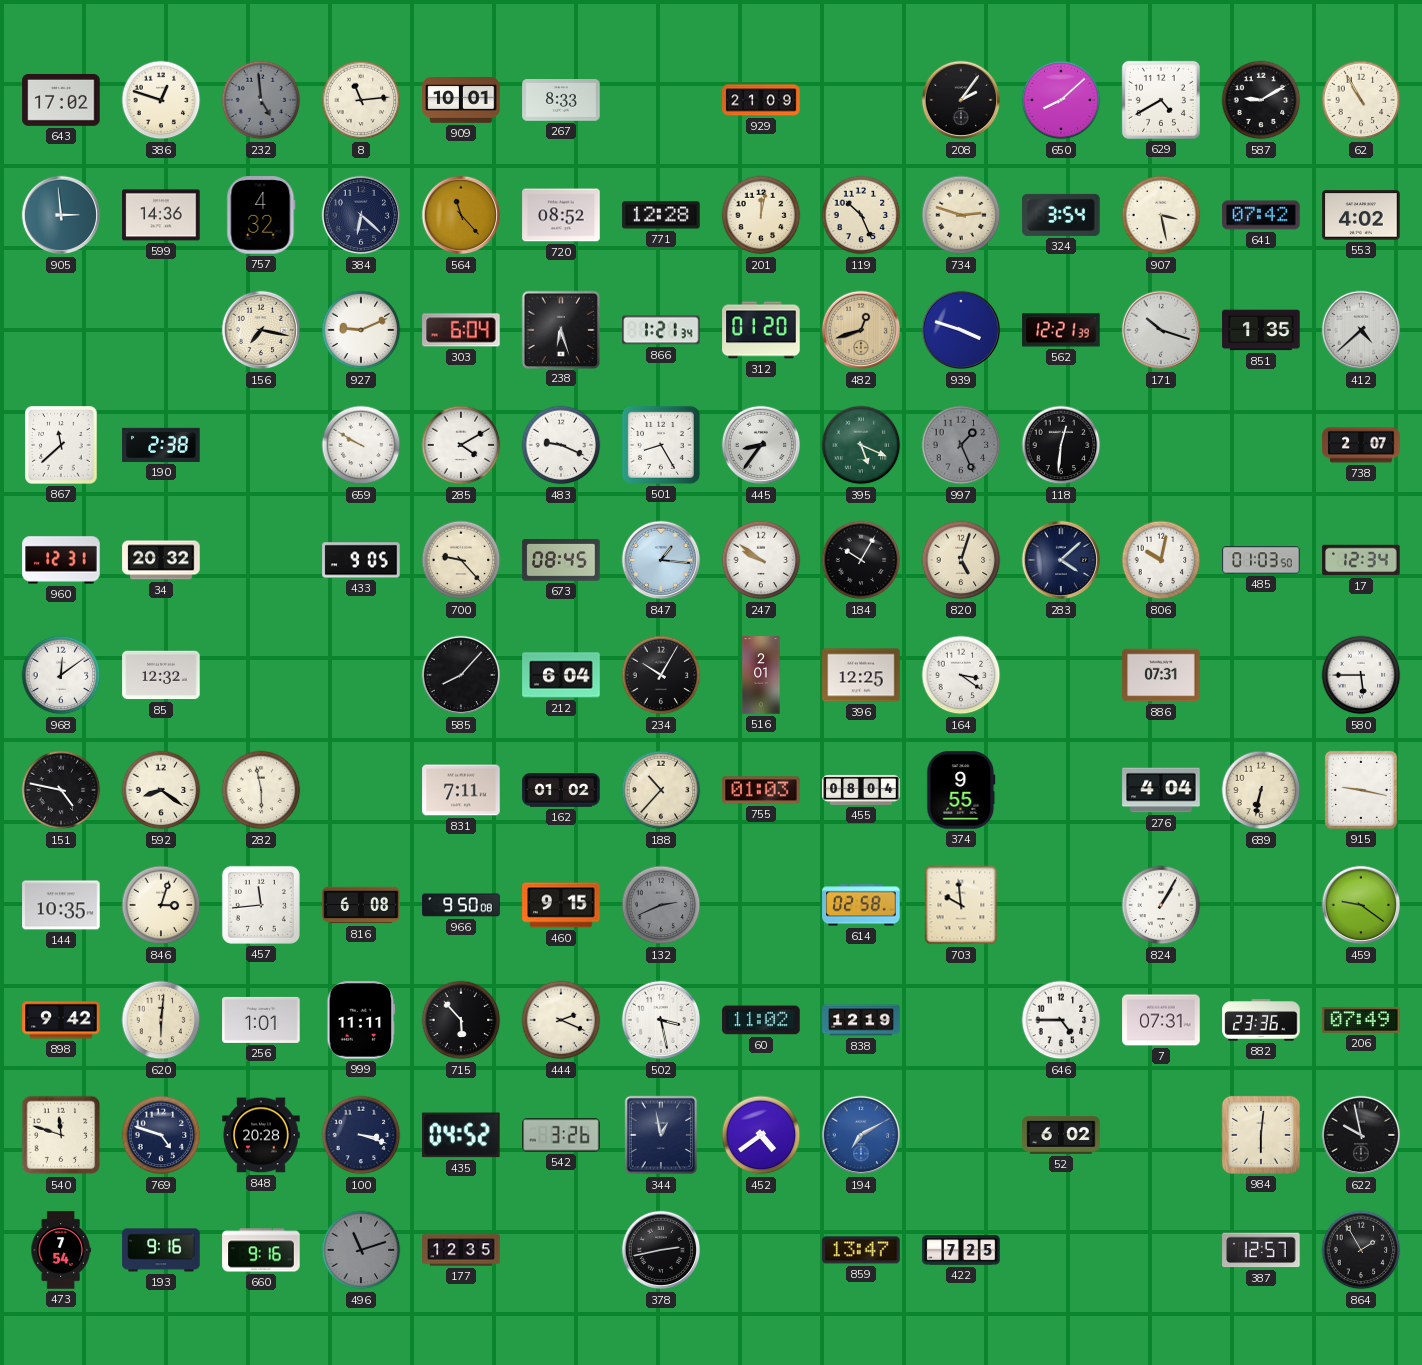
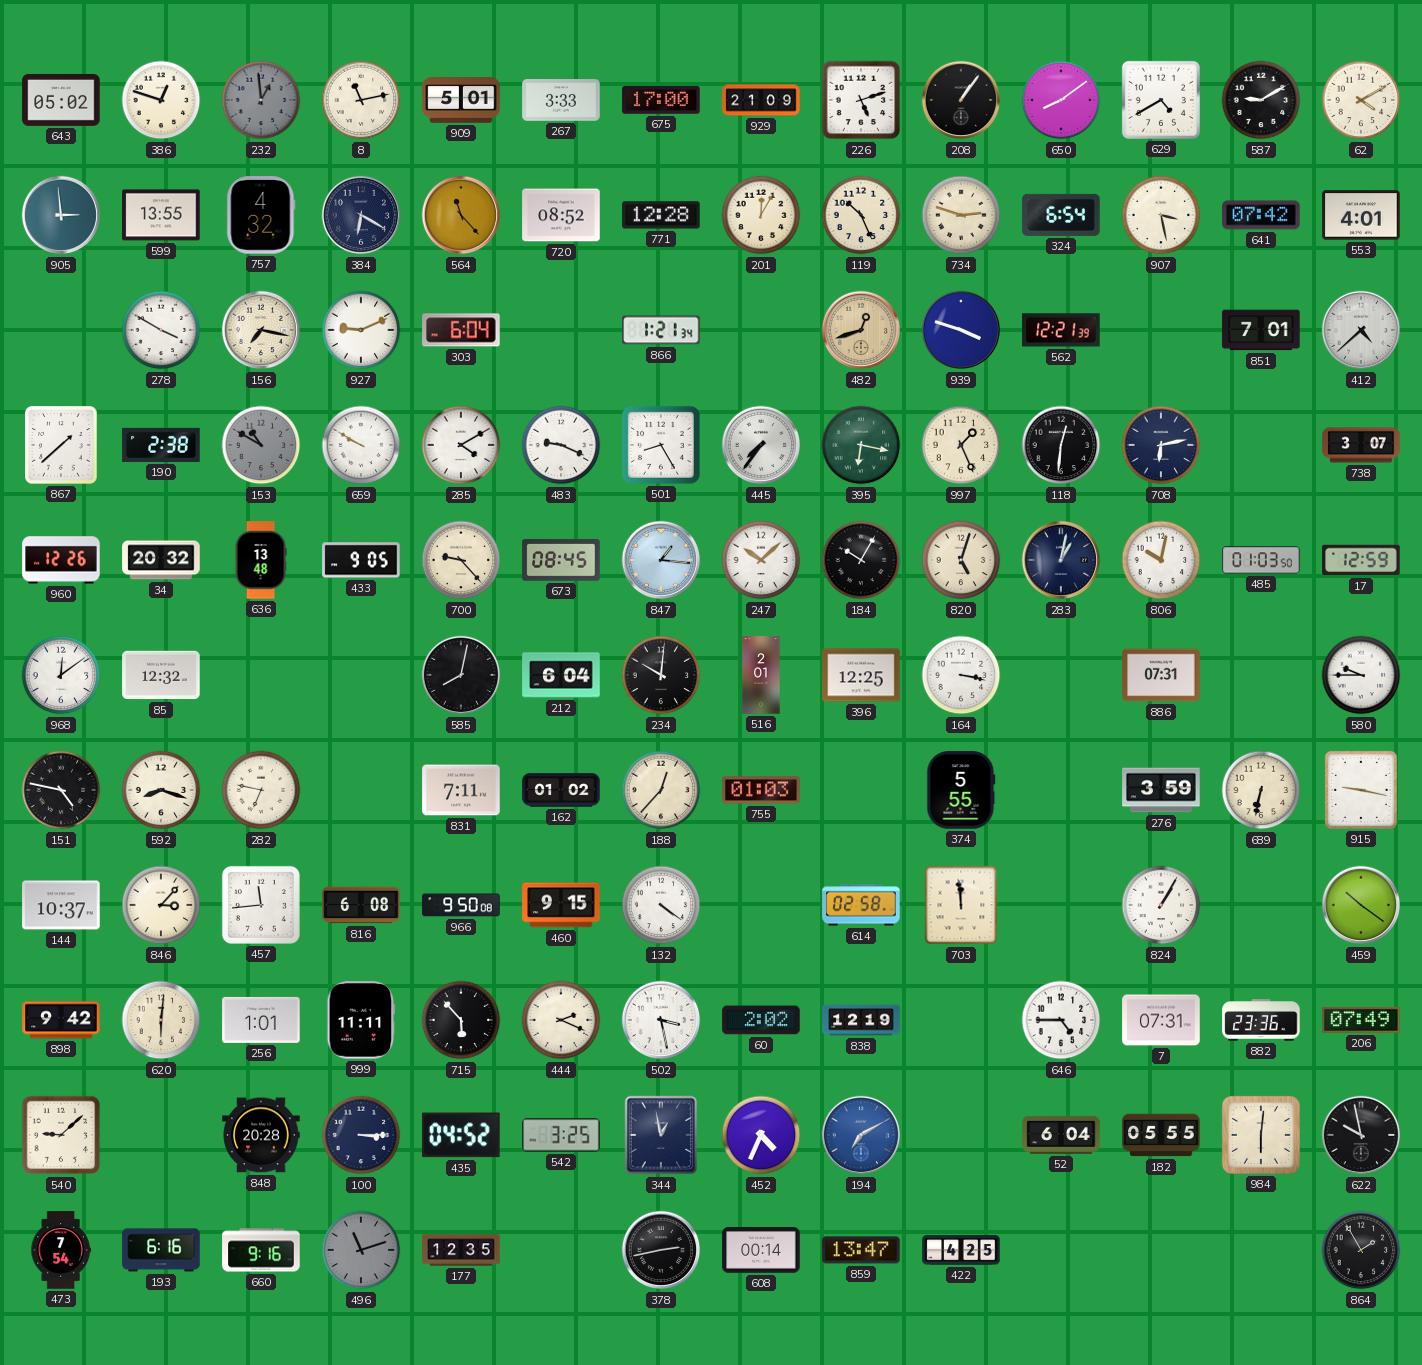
643: 17:02 -> 05:02
232: 4:59 -> 12:59
8: 11:14 -> 11:13
909: 10:01 -> 5:01
267: 8:33 -> 3:33
675: none -> 17:00
226: none -> 5:12
208: 2:06 -> 1:06
650: 8:08 -> 8:09
62: 10:55 -> 4:10
599: 14:36 -> 13:55
384: 6:22 -> 6:20
201: 12:02 -> 12:05
324: 3:54 -> 6:54
553: 4:02 -> 4:01
278: none -> 3:50
238: 6:27 -> none
312: 01:20 -> none
171: 10:18 -> none
851: 1:35 -> 7:01
867: 11:38 -> 1:38
153: none -> 10:50
445: 8:36 -> 7:36
395: 5:19 -> 6:17
997 dial: grey -> cream
708: none -> 6:13
738: 2:07 -> 3:07
960: 12:31 -> 12:26
636: none -> 13:48
247: 9:51 -> 10:08
283: 4:08 -> 1:02
17: 12:34 -> 12:59
585: 8:07 -> 8:02
234: 10:05 -> 10:01
164: 3:21 -> 3:17
580: 5:45 -> 9:45
592: 8:21 -> 8:18
282: 5:58 -> 6:47
188: 10:37 -> 12:37
455: 08:04 -> none
374: 9:55 -> 5:55
276: 4:04 -> 3:59
144: 10:35 -> 10:37
846: 3:03 -> 3:07
132: 2:41 -> 4:21
132 dial: grey -> white
703: 9:59 -> 11:59
459: 9:21 -> 10:21
60: 11:02 -> 2:02
540: 11:48 -> 9:08
769: 4:48 -> none
100: 3:18 -> 3:15
542: 3:26 -> 3:25
452: 4:39 -> 4:34
52: 6:02 -> 6:04
182: none -> 05:55
193: 9:16 -> 6:16
608: none -> 00:14
422: 7:25 -> 4:25
387: 12:57 -> none
